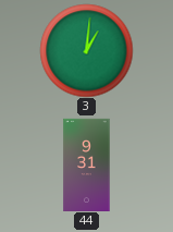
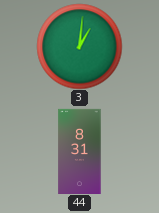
44: 9:31 -> 8:31
